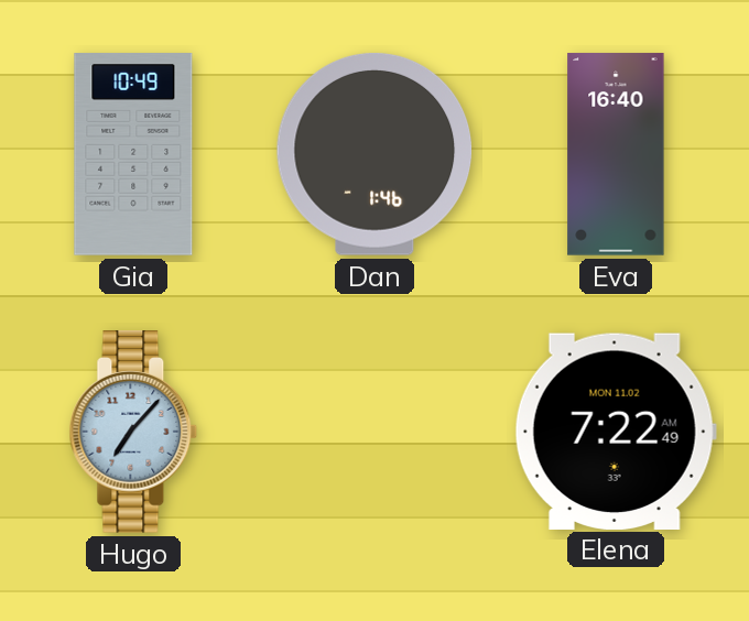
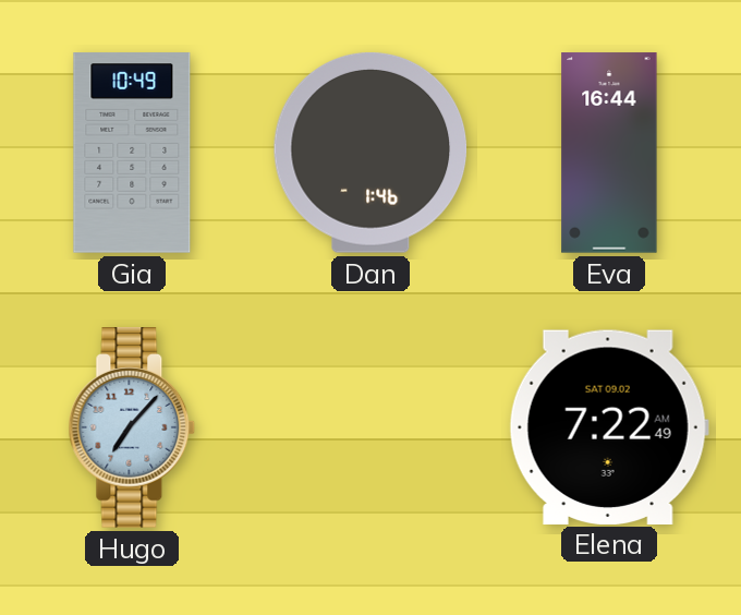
Eva: 16:40 -> 16:44
Elena date: MON 11.02 -> SAT 09.02
